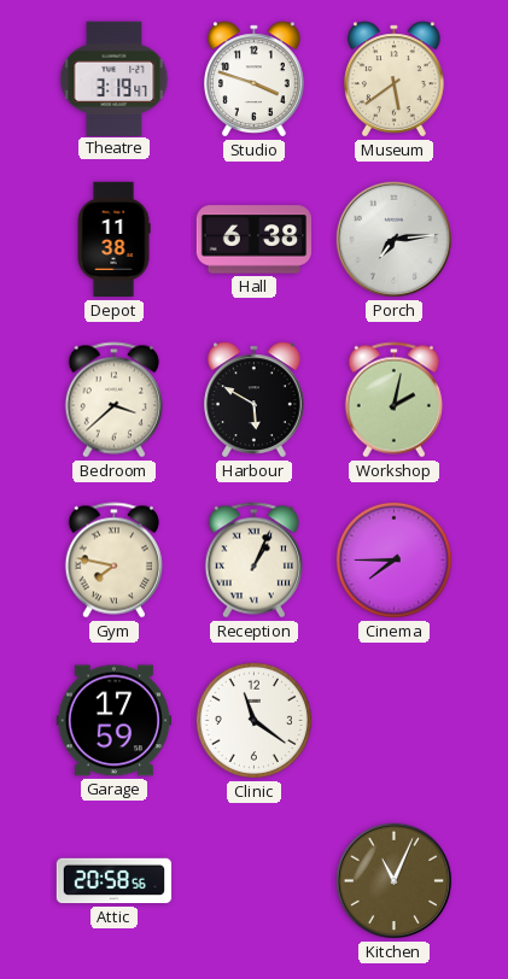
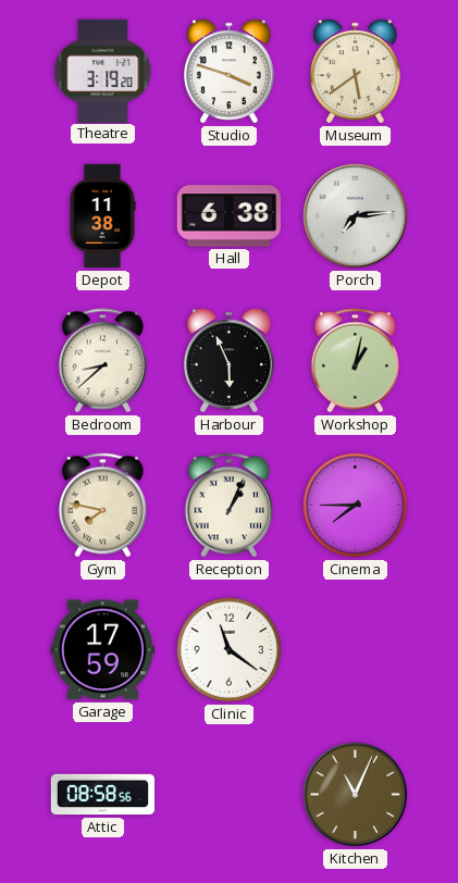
Theatre: 3:19:47 -> 3:19:20
Bedroom: 3:38 -> 8:38
Harbour: 5:50 -> 5:56
Workshop: 2:02 -> 1:02
Attic: 20:58 -> 08:58
